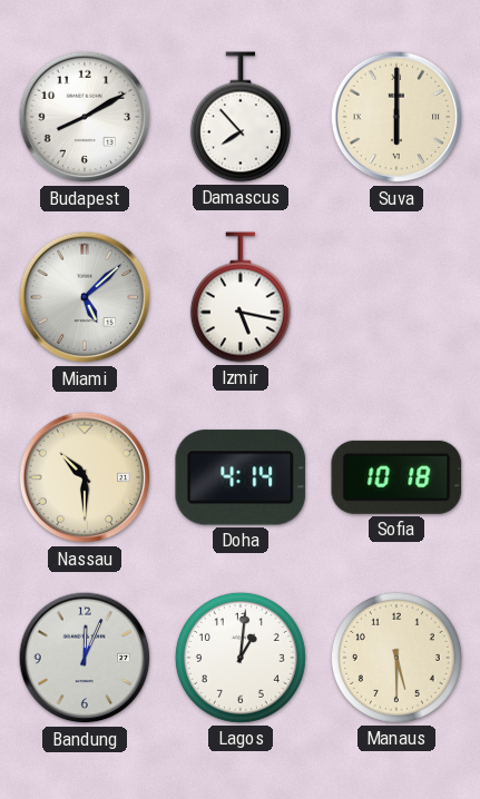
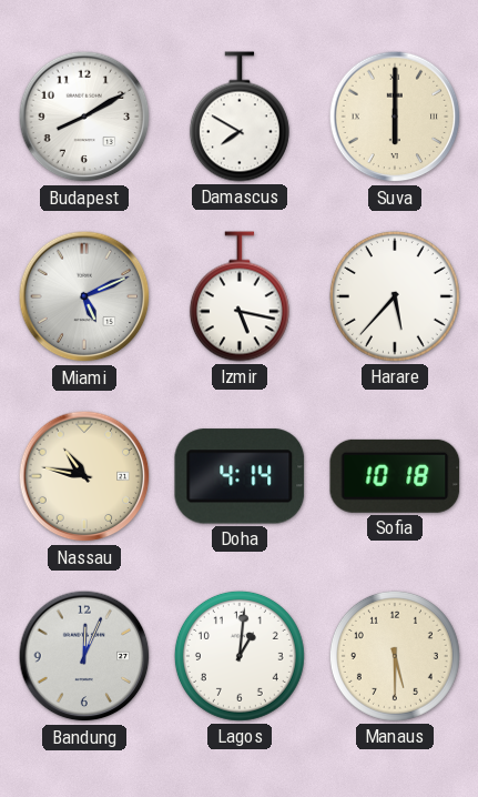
Damascus: 7:53 -> 7:50
Miami: 5:08 -> 5:11
Harare: none -> 5:37
Nassau: 10:30 -> 10:47
